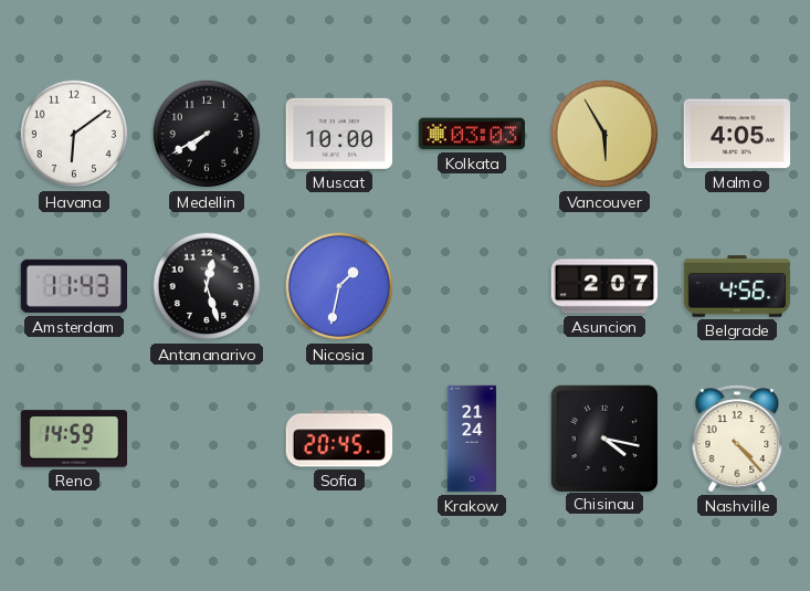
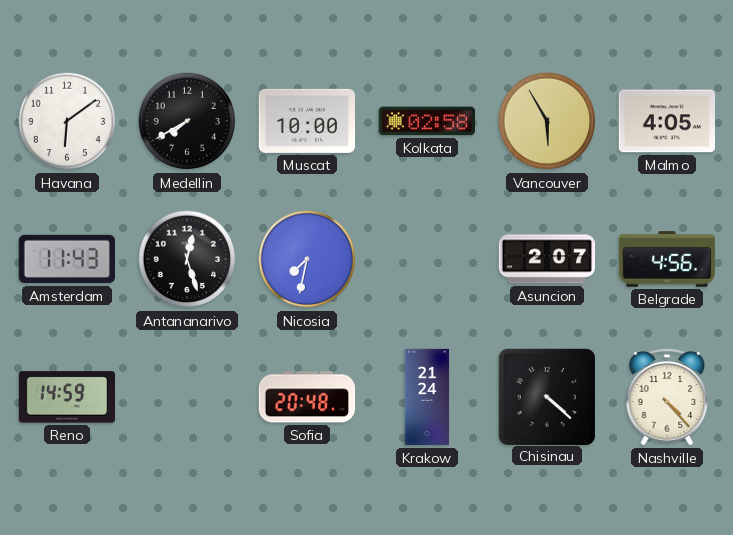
Kolkata: 03:03 -> 02:58
Nicosia: 1:32 -> 7:32
Sofia: 20:45 -> 20:48
Chisinau: 4:17 -> 4:22
